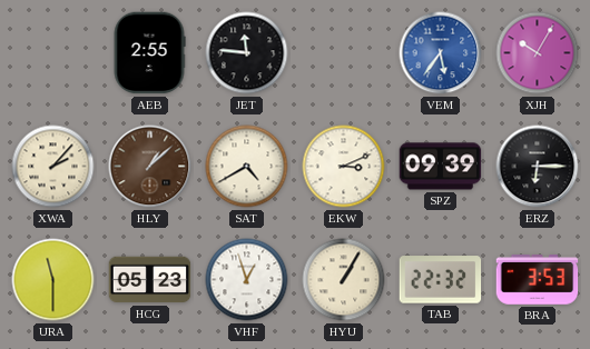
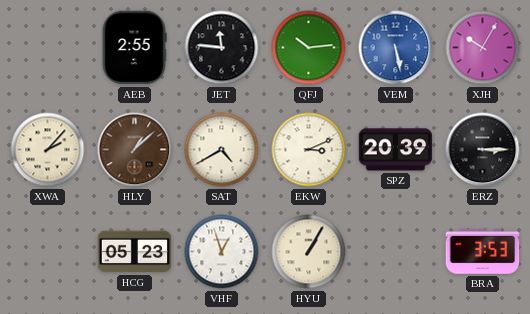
QFJ: none -> 10:14
VEM: 5:36 -> 5:28
SPZ: 09:39 -> 20:39
ERZ: 6:15 -> 3:15
URA: 11:30 -> none
TAB: 22:32 -> none
